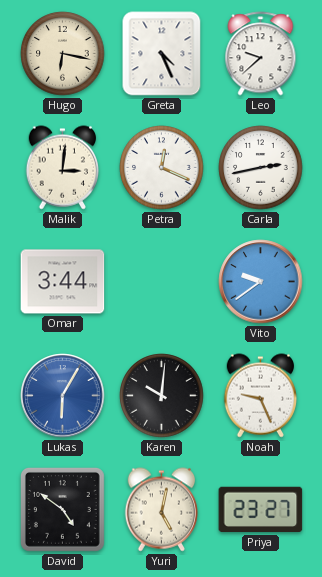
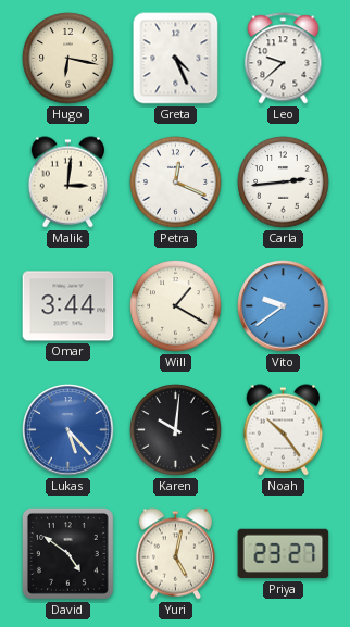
Carla: 2:43 -> 2:44
Will: none -> 1:20
Lukas: 6:05 -> 5:23
Noah: 9:26 -> 10:24
